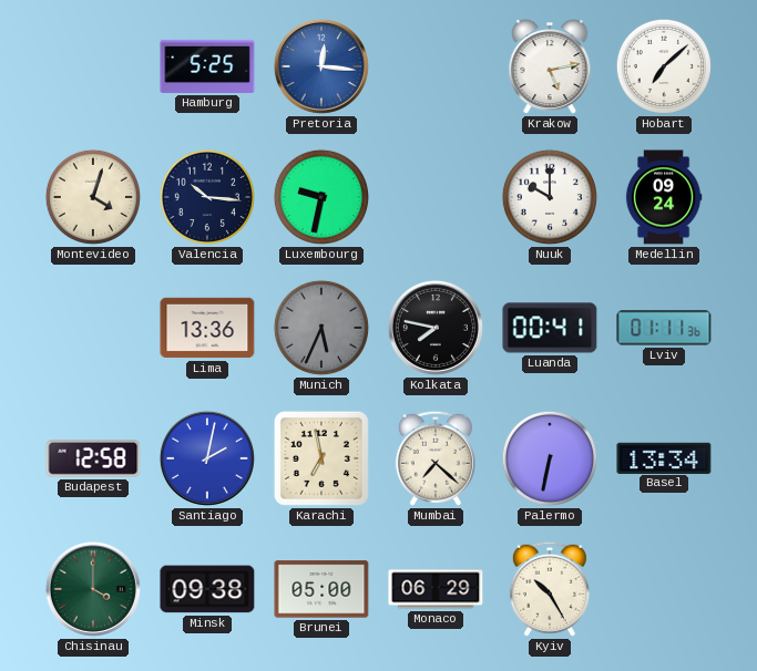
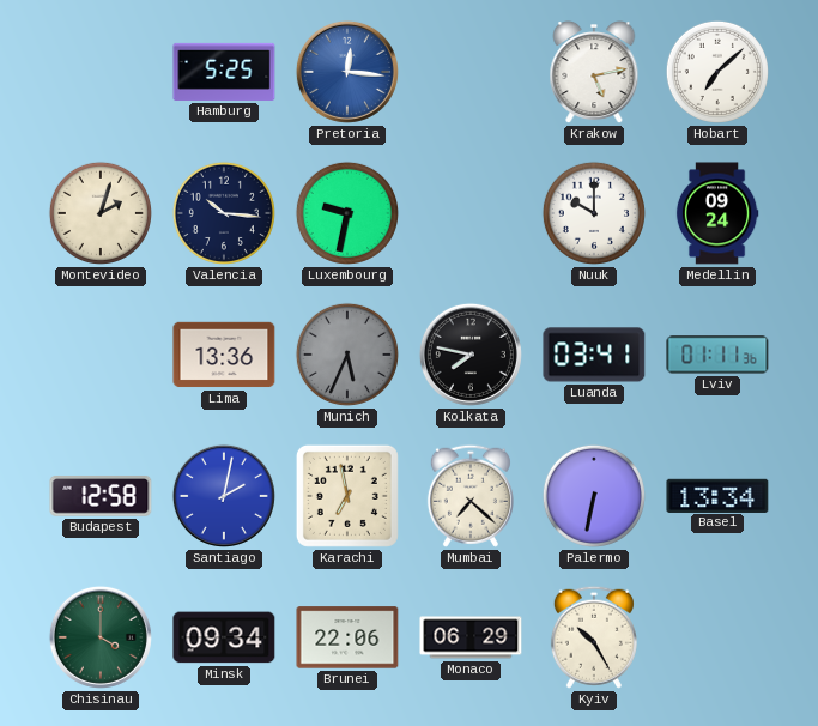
Montevideo: 4:03 -> 2:03
Luanda: 00:41 -> 03:41
Minsk: 09:38 -> 09:34
Brunei: 05:00 -> 22:06
